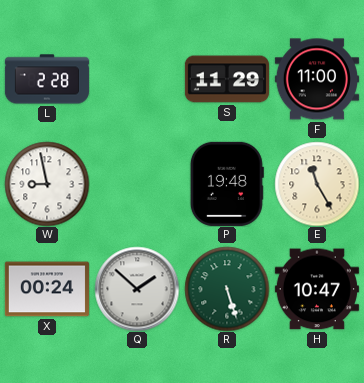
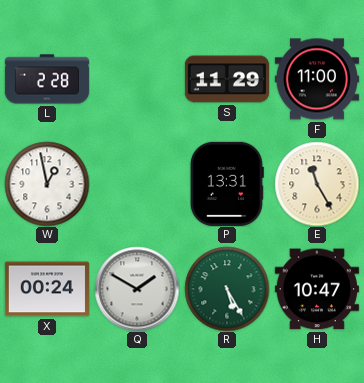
W: 8:58 -> 12:58
P: 19:48 -> 13:31
Q: 1:52 -> 1:50
R: 5:27 -> 5:25
